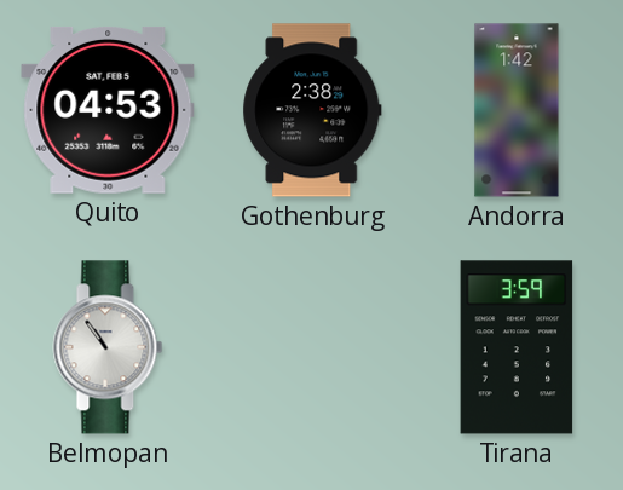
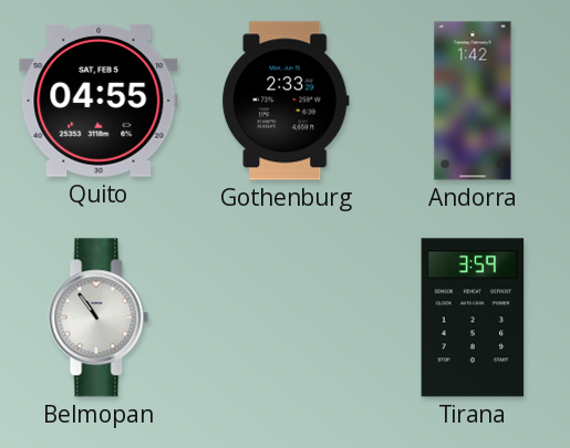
Quito: 04:53 -> 04:55
Gothenburg: 2:38 -> 2:33
